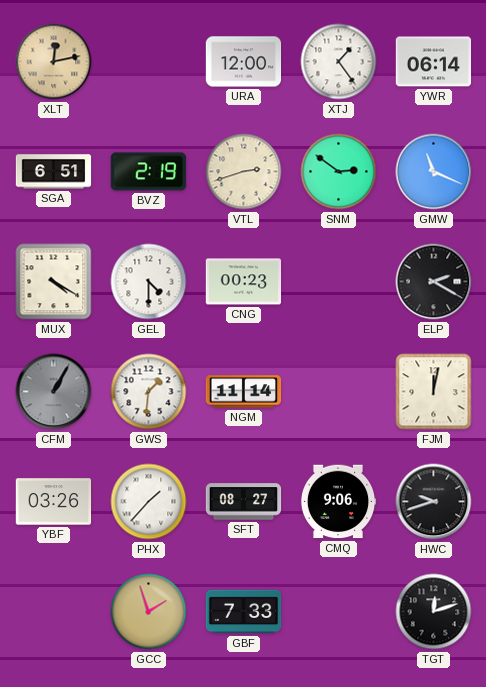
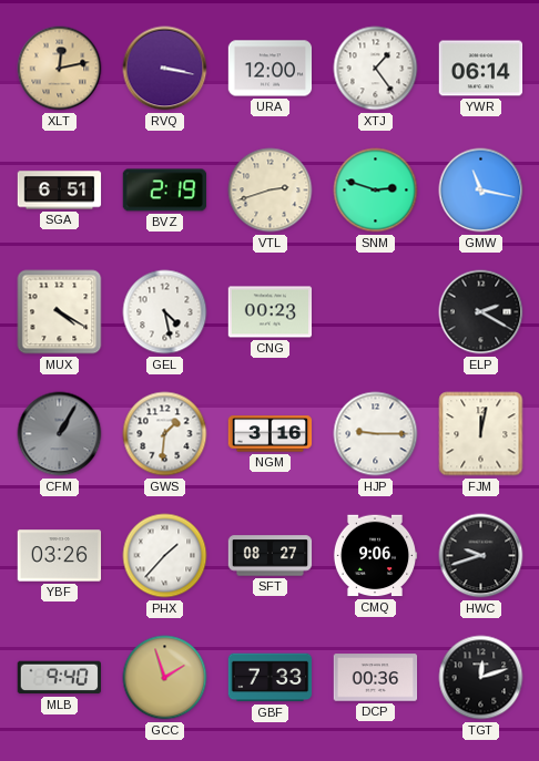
RVQ: none -> 3:17
SNM: 2:51 -> 2:48
GMW: 11:19 -> 11:17
GEL: 4:30 -> 4:28
NGM: 11:14 -> 3:16
HJP: none -> 9:15
MLB: none -> 9:40
DCP: none -> 00:36
